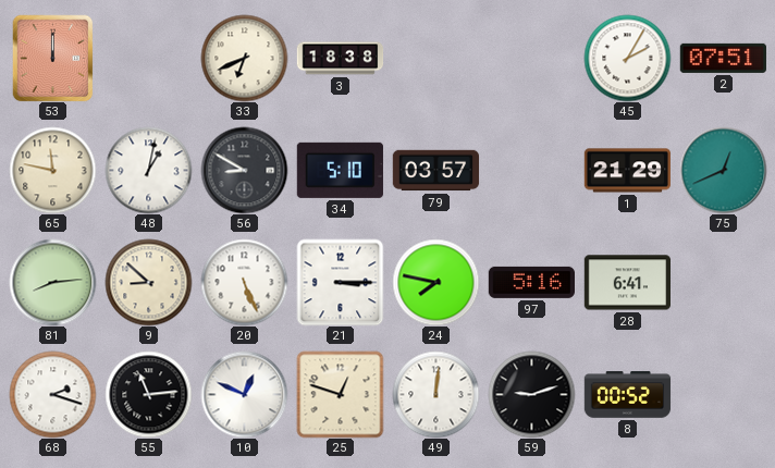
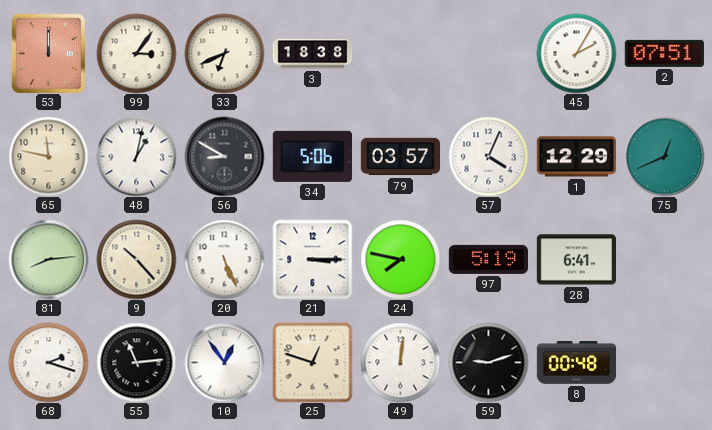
99: none -> 3:06
34: 5:10 -> 5:06
57: none -> 4:04
1: 21:29 -> 12:29
9: 8:52 -> 10:23
97: 5:16 -> 5:19
10: 12:49 -> 12:54
8: 00:52 -> 00:48
